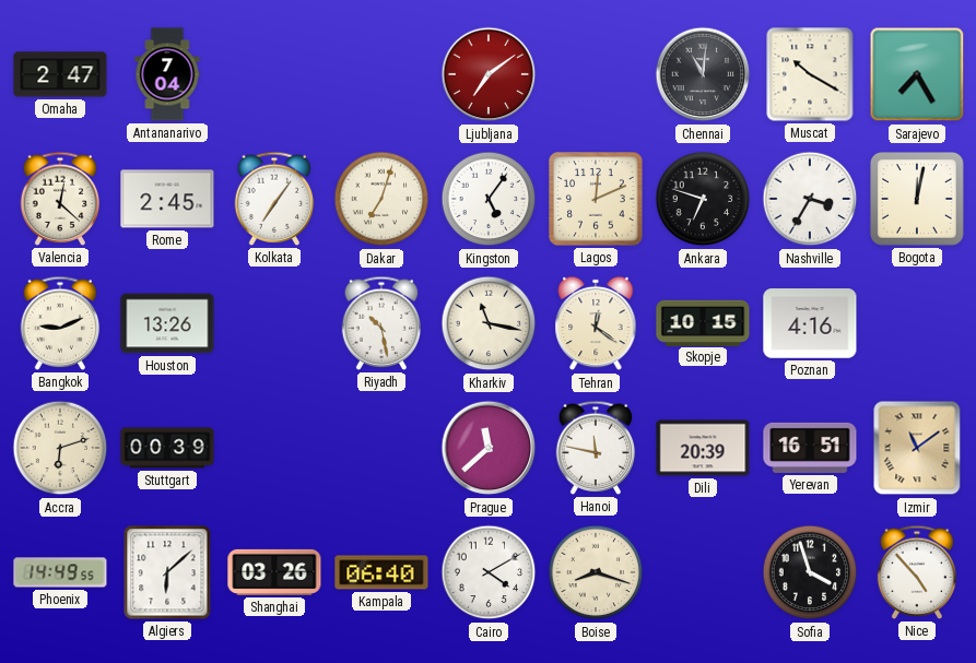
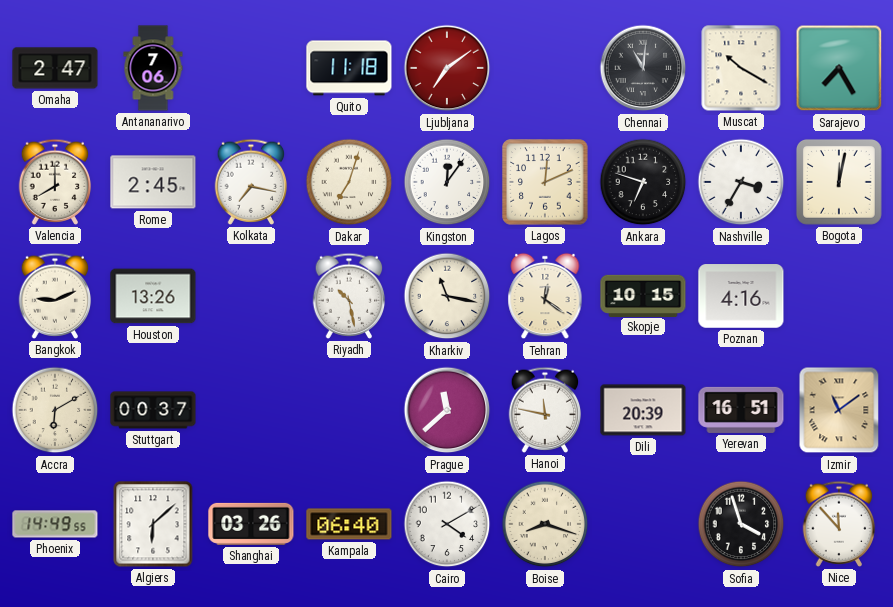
Antananarivo: 7:04 -> 7:06
Quito: none -> 11:18
Valencia: 12:22 -> 8:00
Kolkata: 7:06 -> 7:17
Kingston: 5:06 -> 12:06
Accra: 6:12 -> 6:10
Stuttgart: 00:39 -> 00:37
Nice: 4:53 -> 11:53
